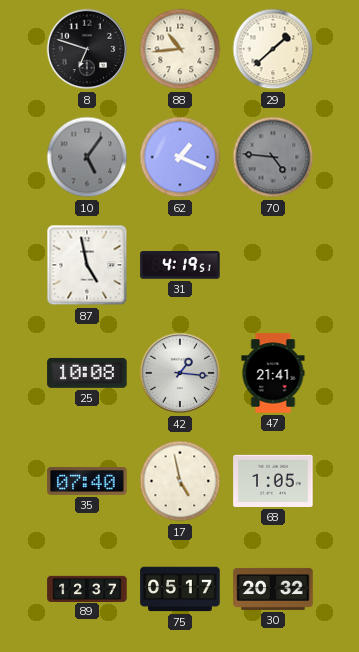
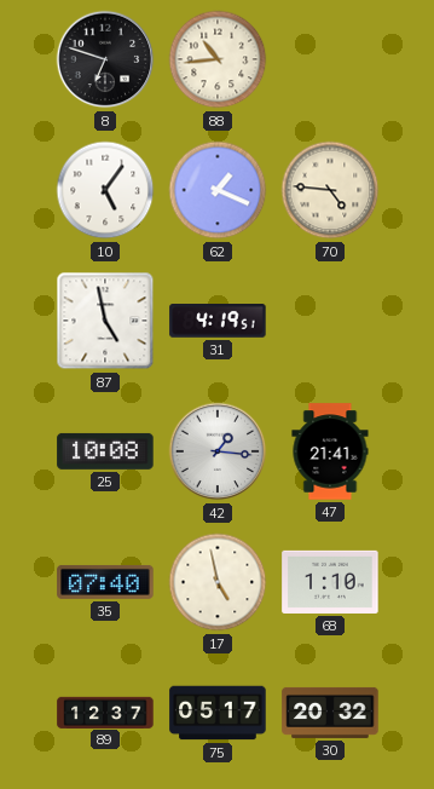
29: 1:38 -> none
10 dial: grey -> white
70 dial: grey -> cream
68: 1:05 -> 1:10
